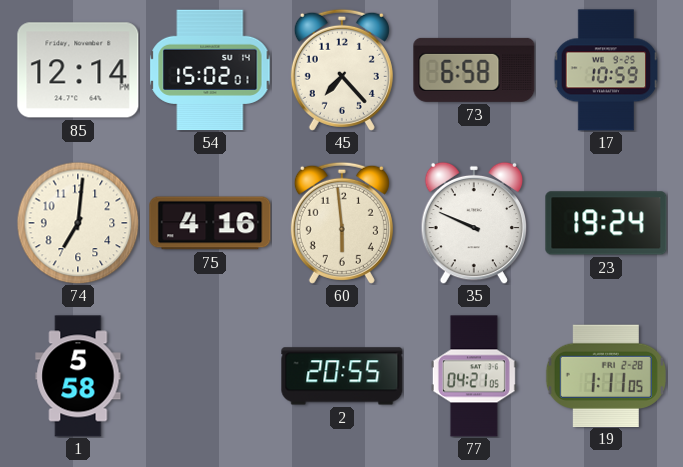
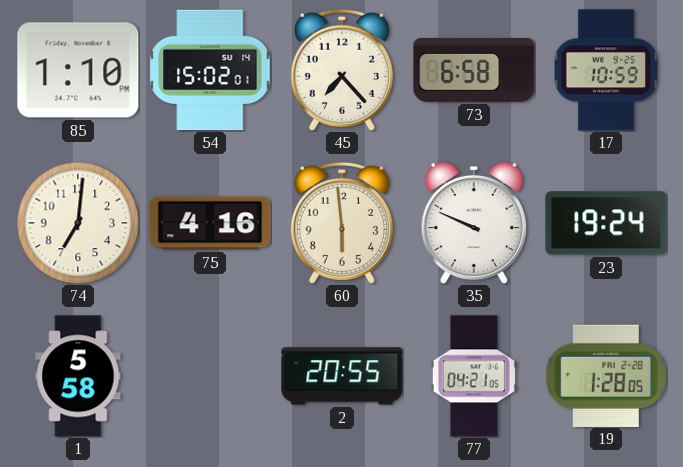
85: 12:14 -> 1:10
19: 1:11 -> 1:28
